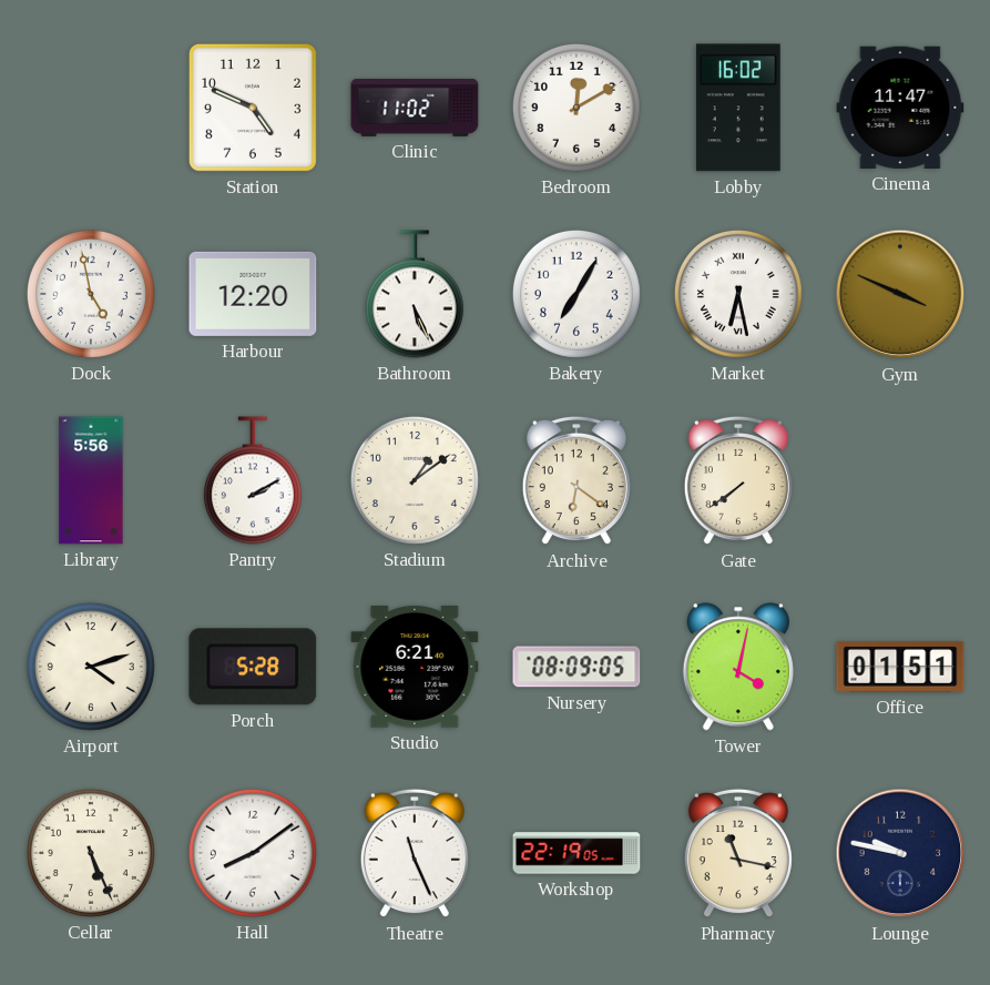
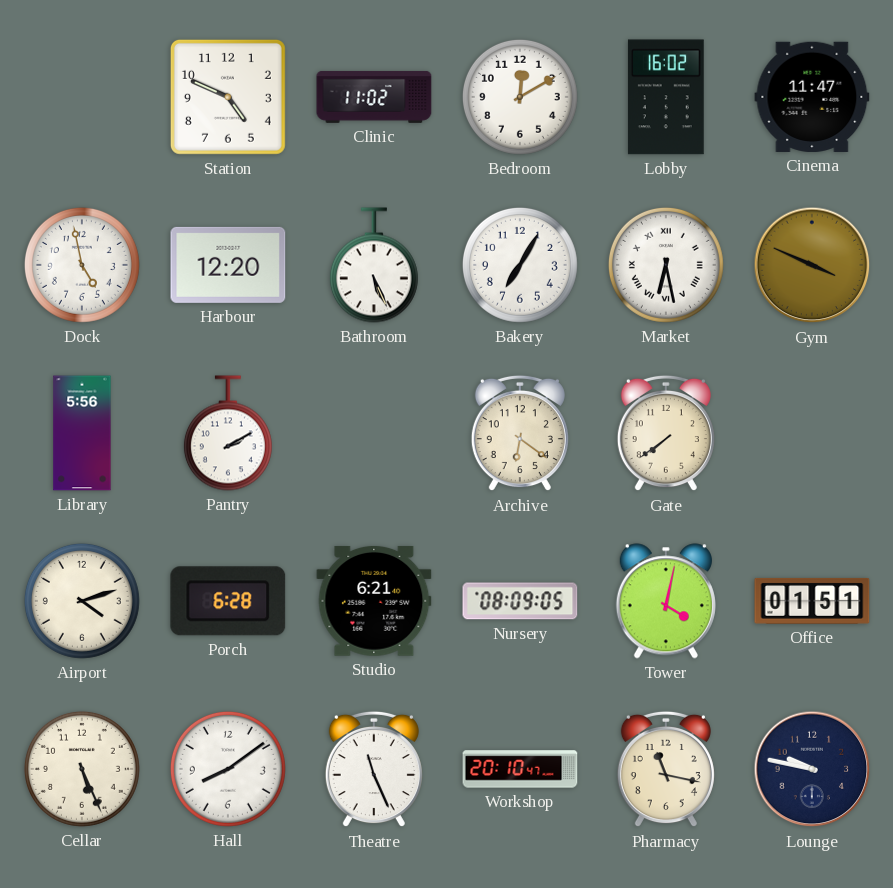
Stadium: 1:09 -> none
Porch: 5:28 -> 6:28
Workshop: 22:19 -> 20:10
